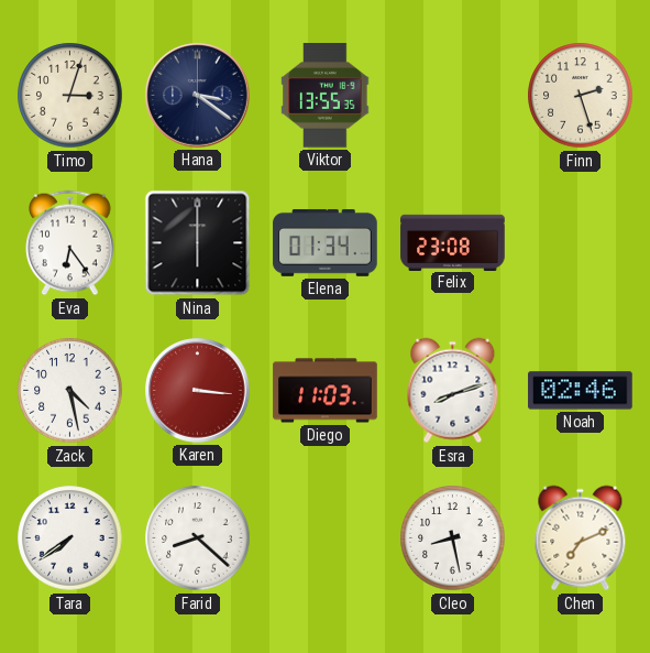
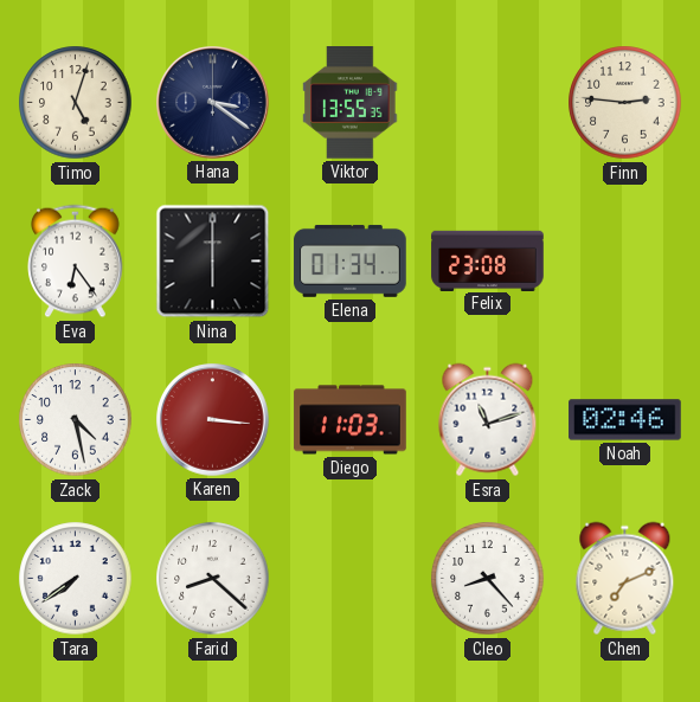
Timo: 3:03 -> 5:03
Finn: 2:27 -> 2:46
Esra: 8:12 -> 11:12
Cleo: 8:28 -> 8:23
